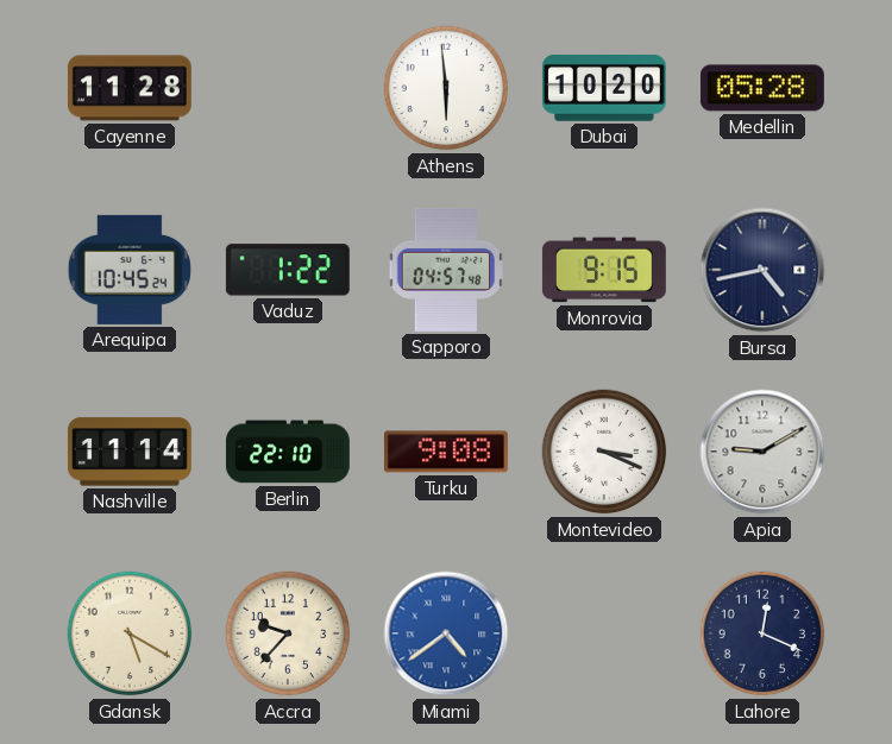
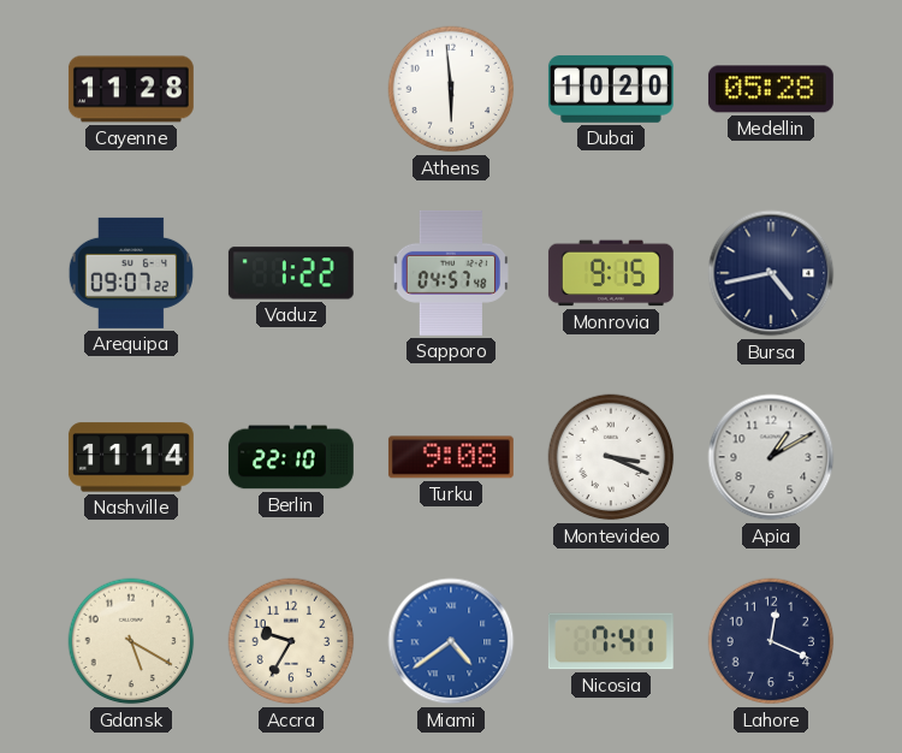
Arequipa: 10:45 -> 09:07
Apia: 9:10 -> 1:10
Accra: 9:37 -> 9:35
Nicosia: none -> 7:41
